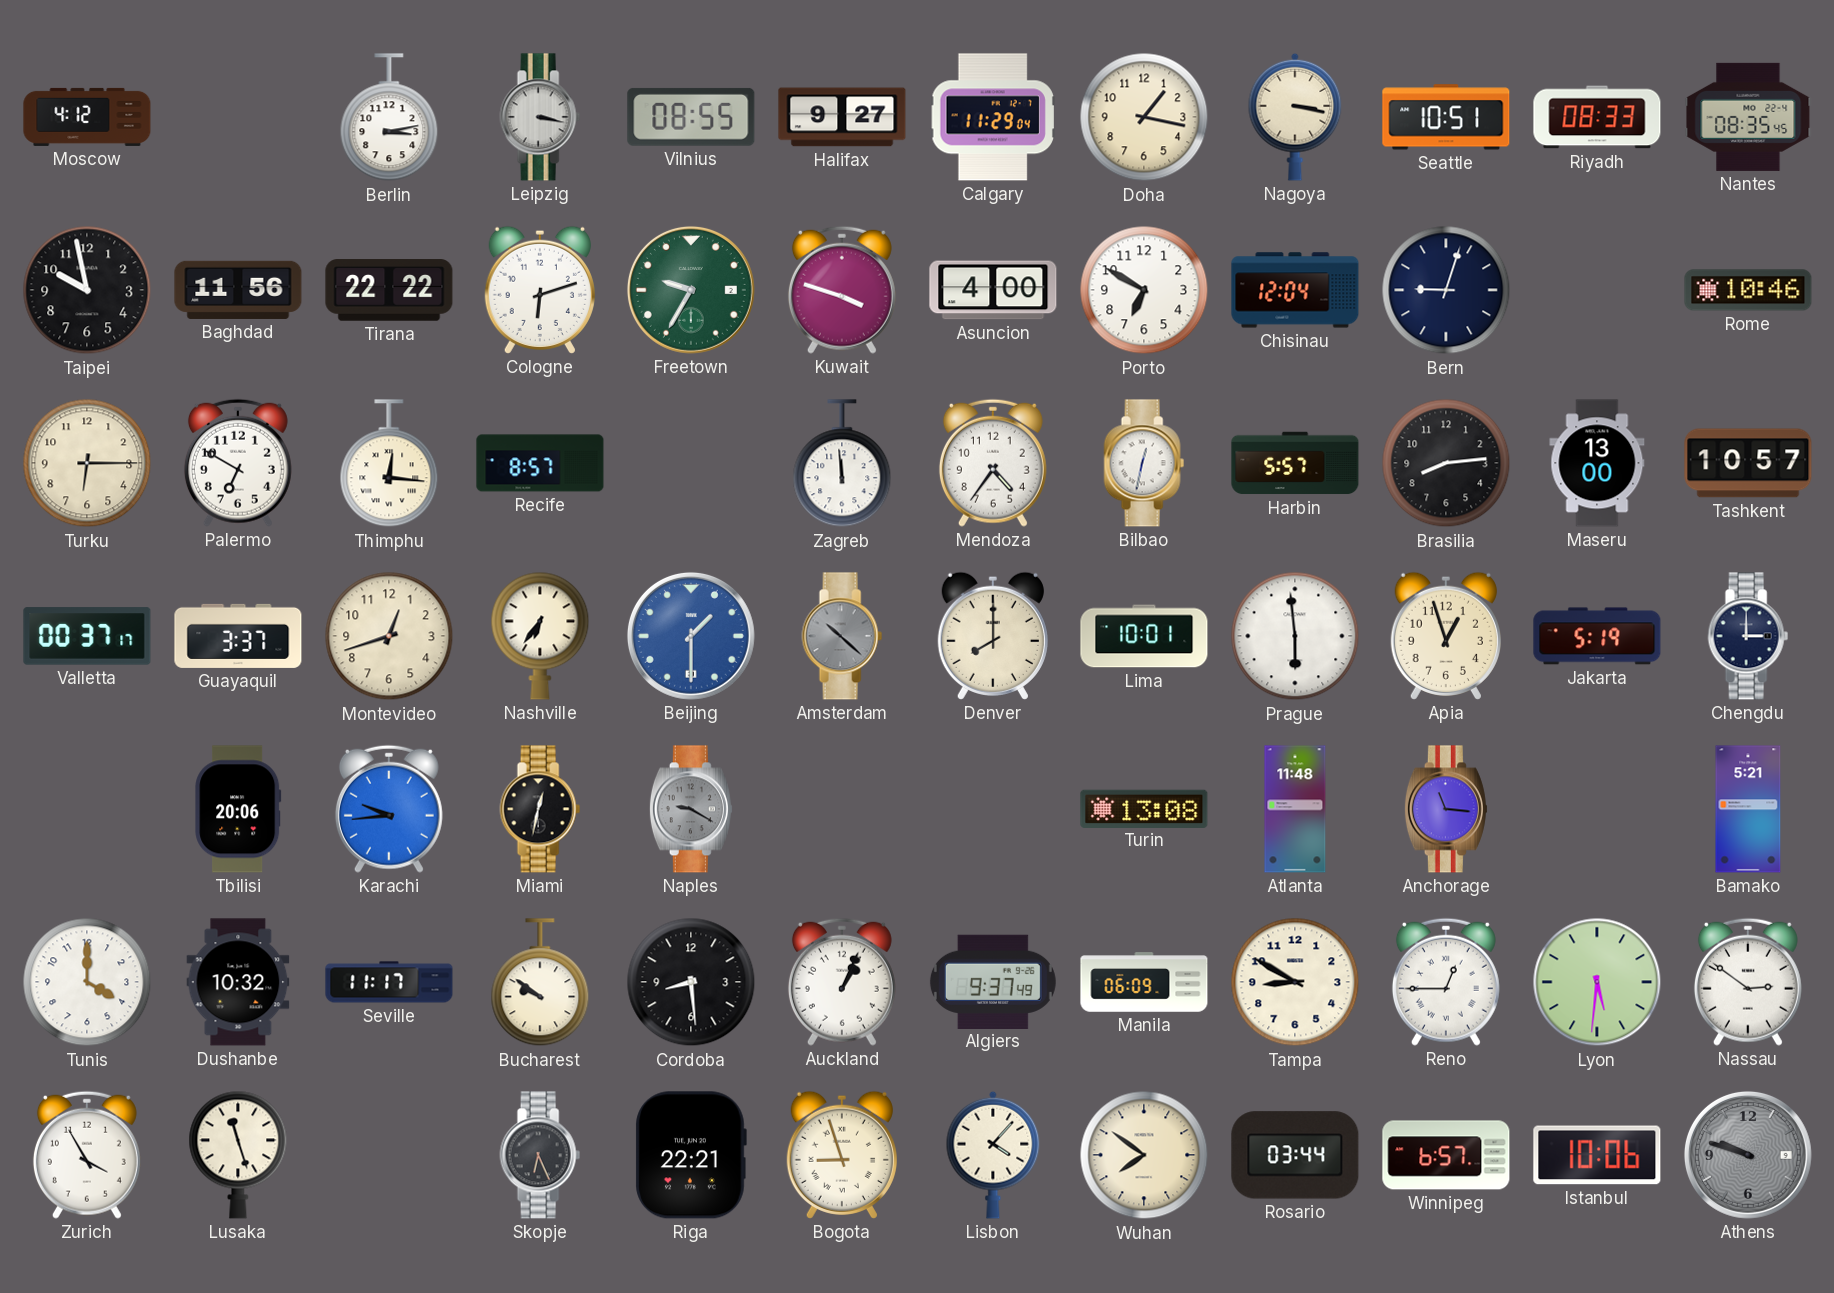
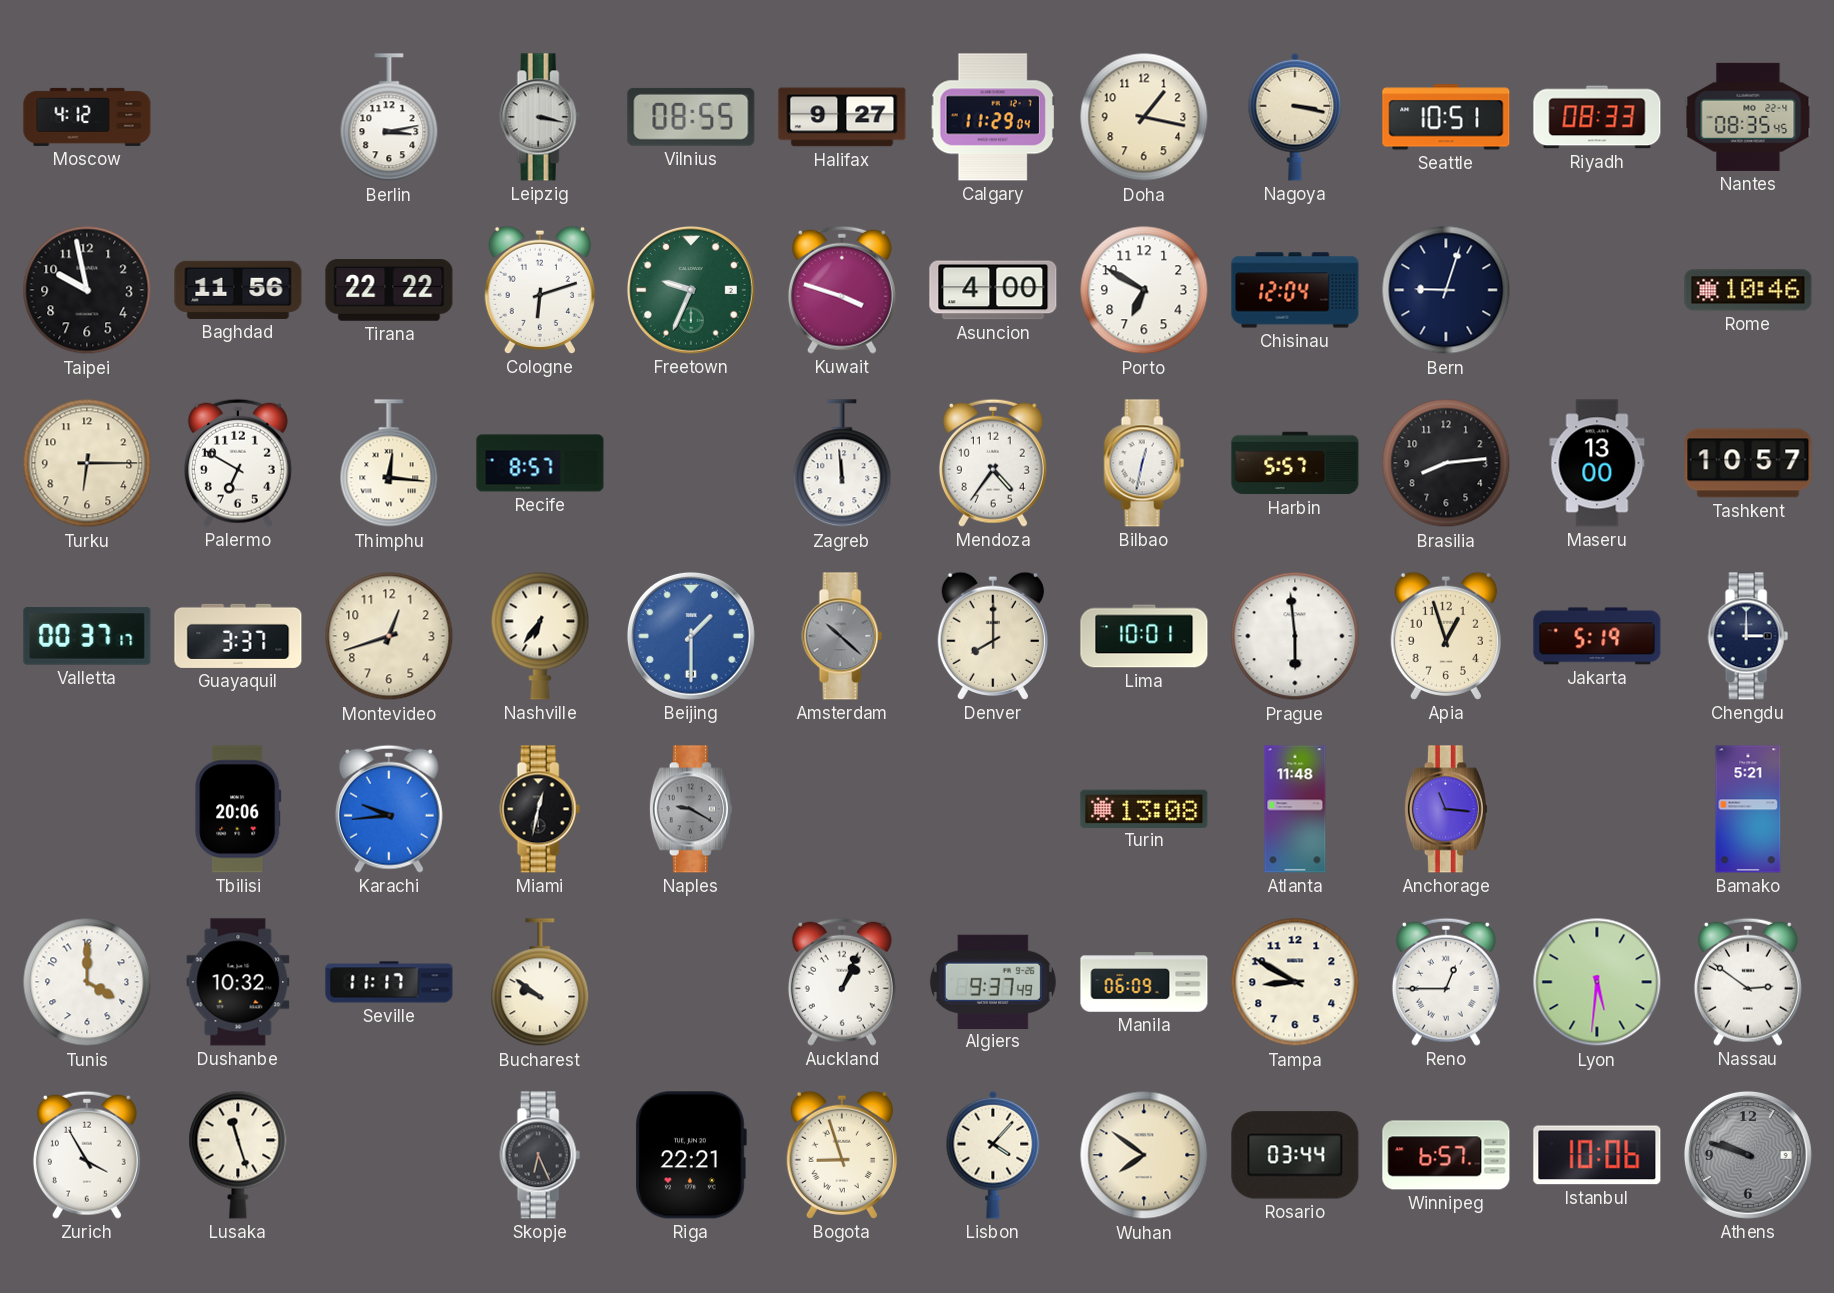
Freetown: 9:35 -> 9:34
Cordoba: 8:29 -> none
